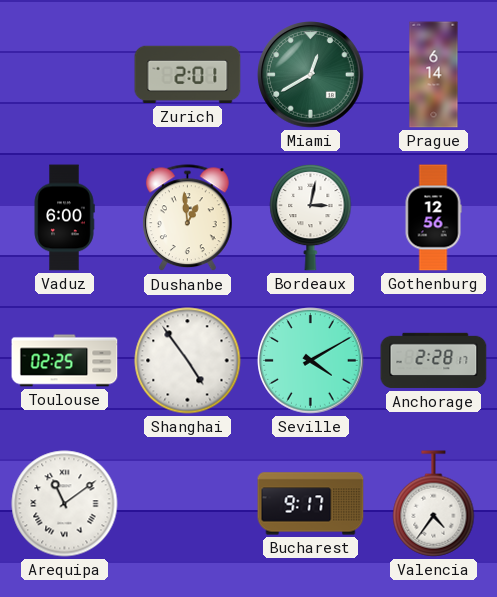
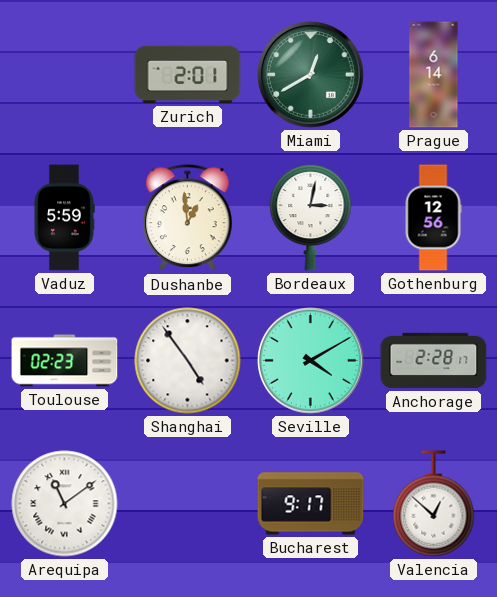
Vaduz: 6:00 -> 5:59
Toulouse: 02:25 -> 02:23
Valencia: 4:36 -> 12:52
